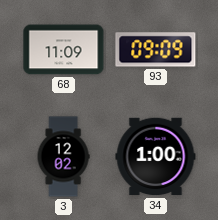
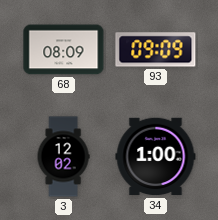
68: 11:09 -> 08:09
